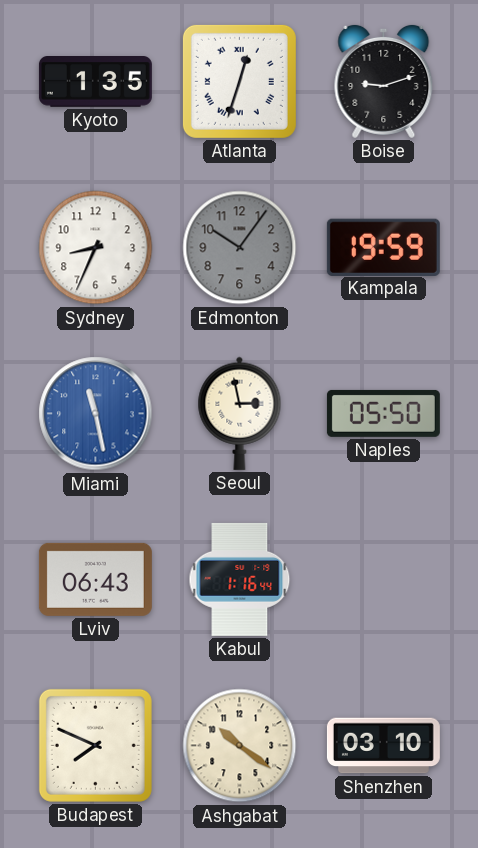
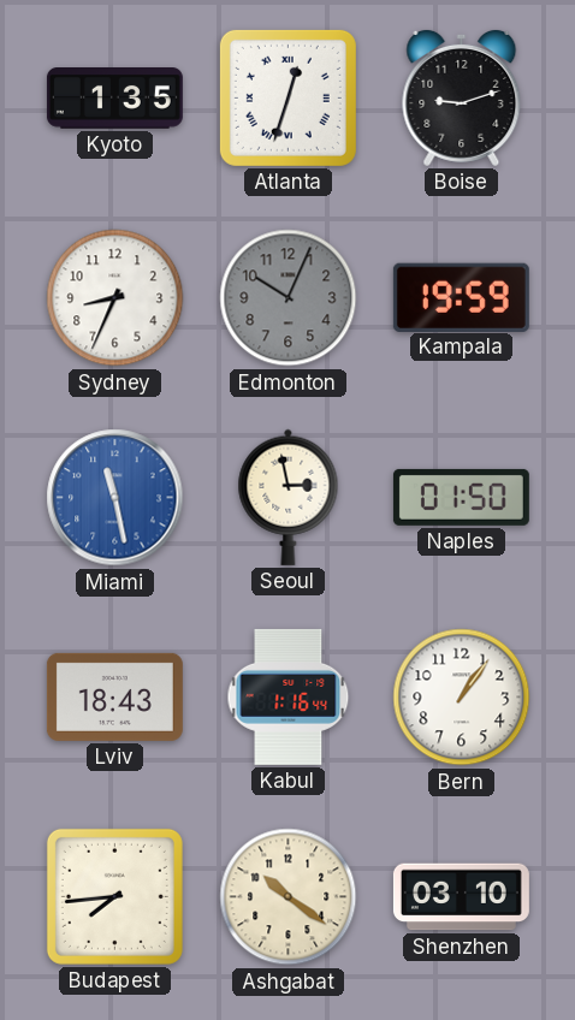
Edmonton: 10:06 -> 10:04
Naples: 05:50 -> 01:50
Lviv: 06:43 -> 18:43
Bern: none -> 1:06
Budapest: 7:49 -> 7:44
